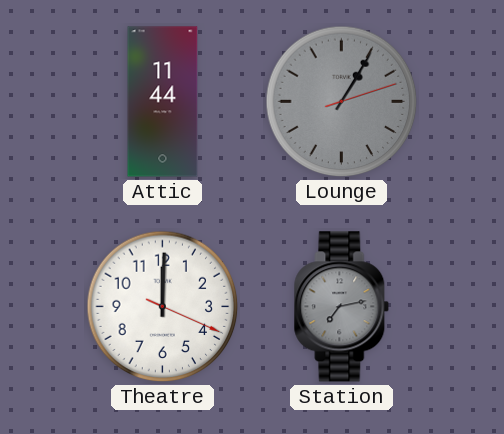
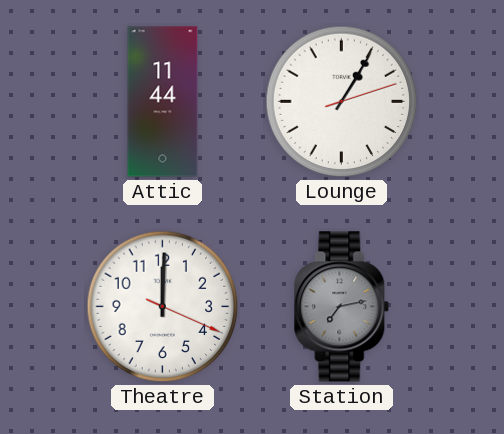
Lounge dial: grey -> white
